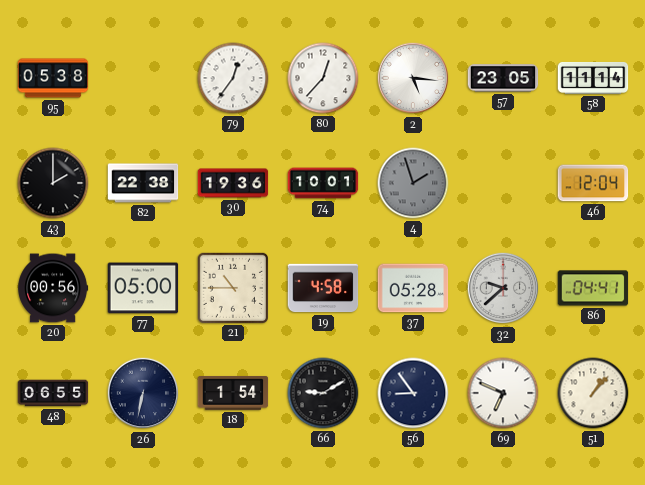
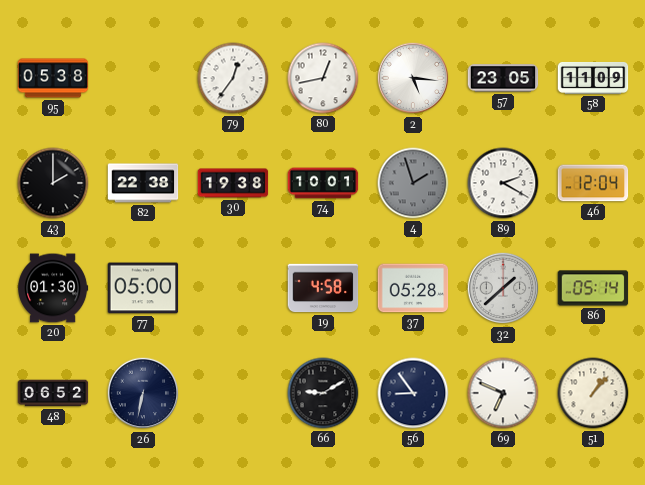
80: 12:37 -> 12:43
58: 11:14 -> 11:09
30: 19:36 -> 19:38
89: none -> 2:20
20: 00:56 -> 01:30
21: 10:45 -> none
32: 9:38 -> 1:38
86: 04:41 -> 05:14
48: 06:55 -> 06:52
18: 1:54 -> none
